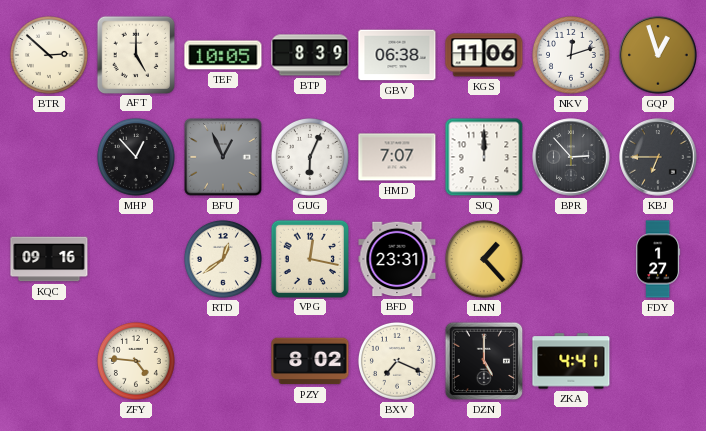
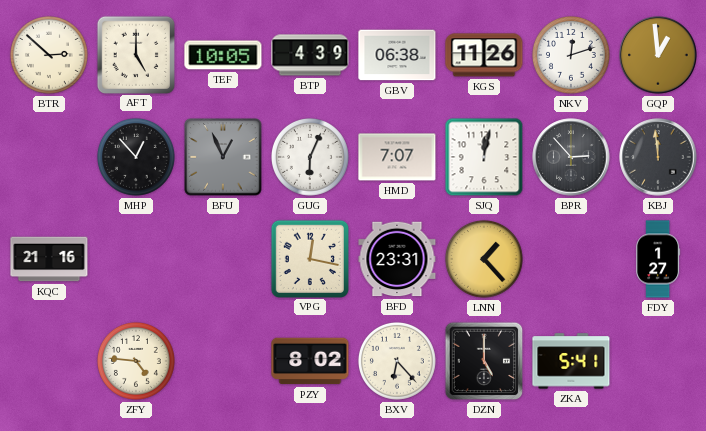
BTP: 8:39 -> 4:39
KGS: 11:06 -> 11:26
GQP: 12:57 -> 12:59
SJQ: 12:00 -> 12:02
KBJ: 6:45 -> 11:59
KQC: 09:16 -> 21:16
RTD: 12:39 -> none
BXV: 7:19 -> 6:23
ZKA: 4:41 -> 5:41
